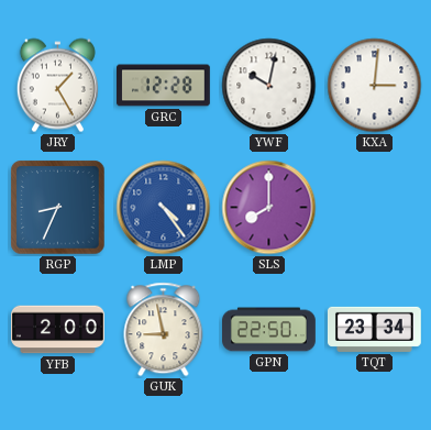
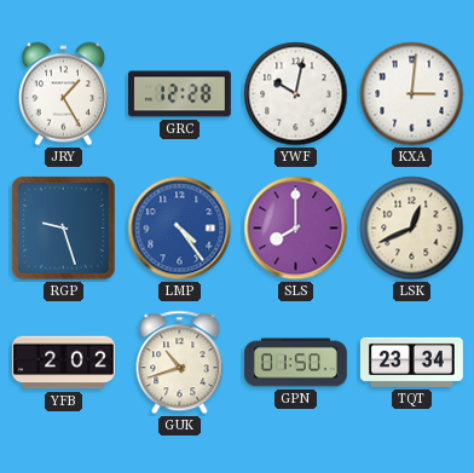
RGP: 8:34 -> 9:27
LSK: none -> 12:41
YFB: 2:00 -> 2:02
GUK: 8:58 -> 10:42
GPN: 22:50 -> 01:50
